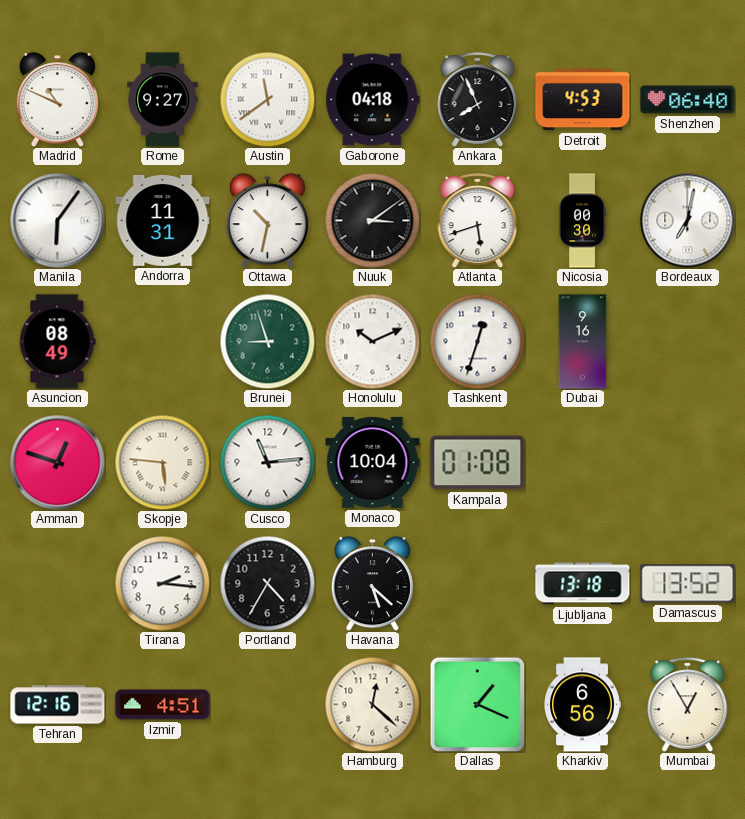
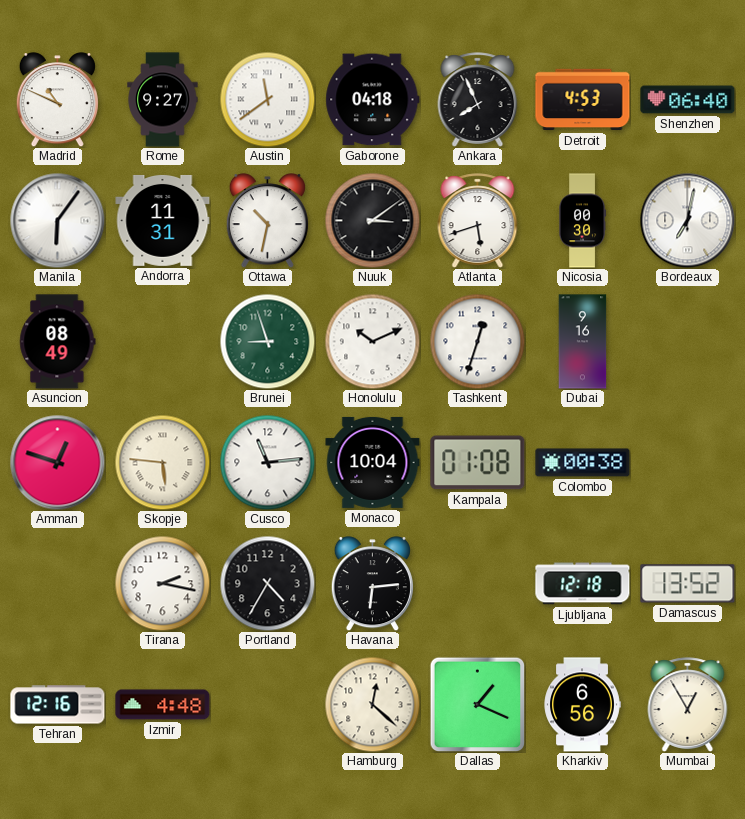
Colombo: none -> 00:38
Tirana: 2:16 -> 2:17
Havana: 5:22 -> 6:14
Ljubljana: 13:18 -> 12:18
Izmir: 4:51 -> 4:48
